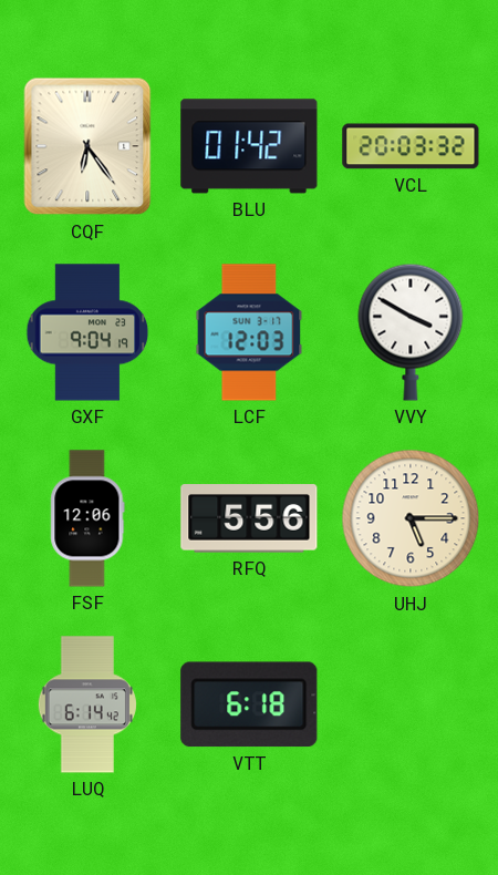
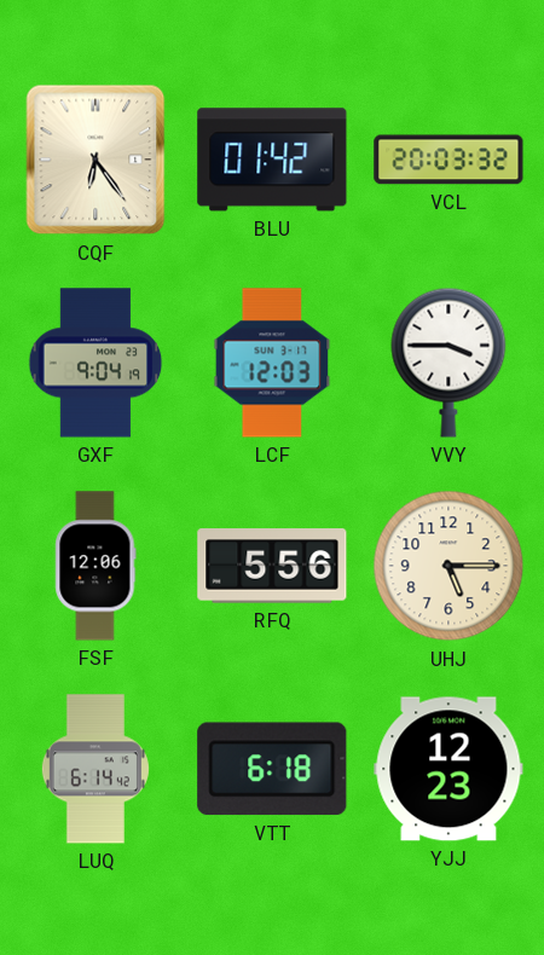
VVY: 3:50 -> 3:45
YJJ: none -> 12:23
